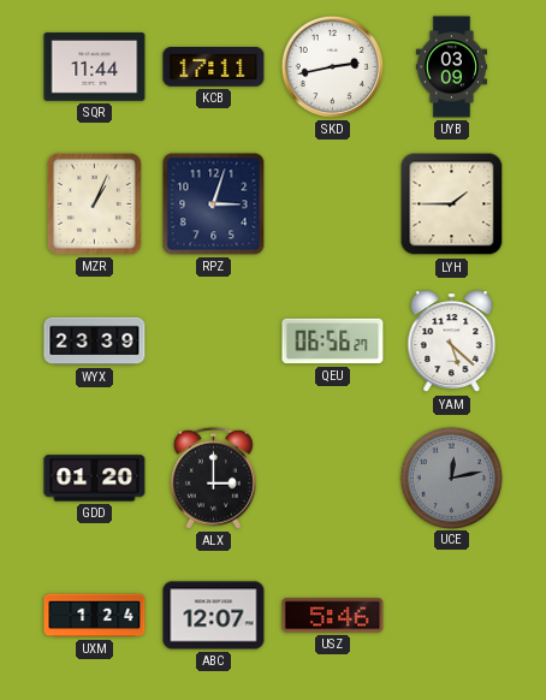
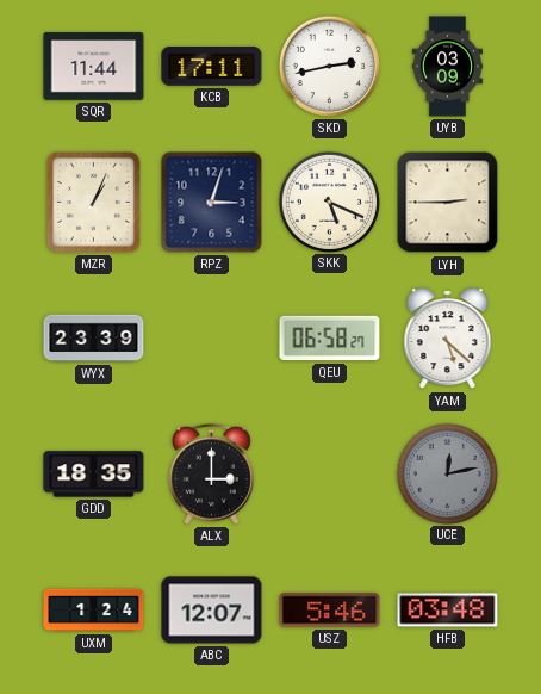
SKK: none -> 5:19
LYH: 1:45 -> 2:45
QEU: 06:56 -> 06:58
GDD: 01:20 -> 18:35
HFB: none -> 03:48
